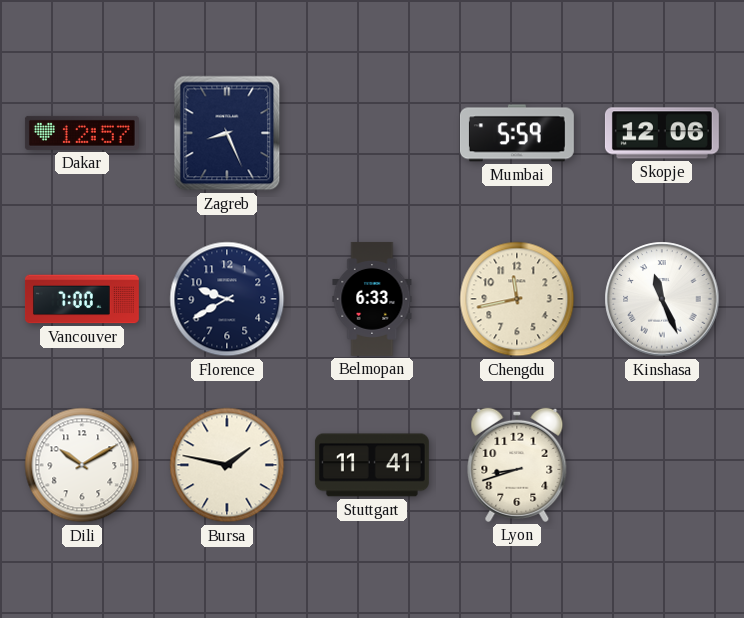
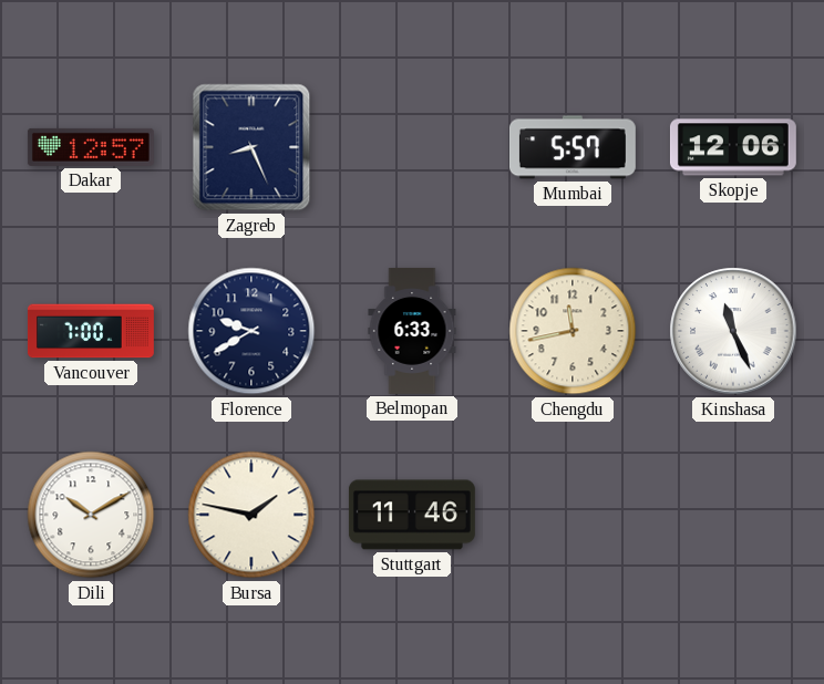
Mumbai: 5:59 -> 5:57
Stuttgart: 11:41 -> 11:46
Lyon: 8:42 -> none
